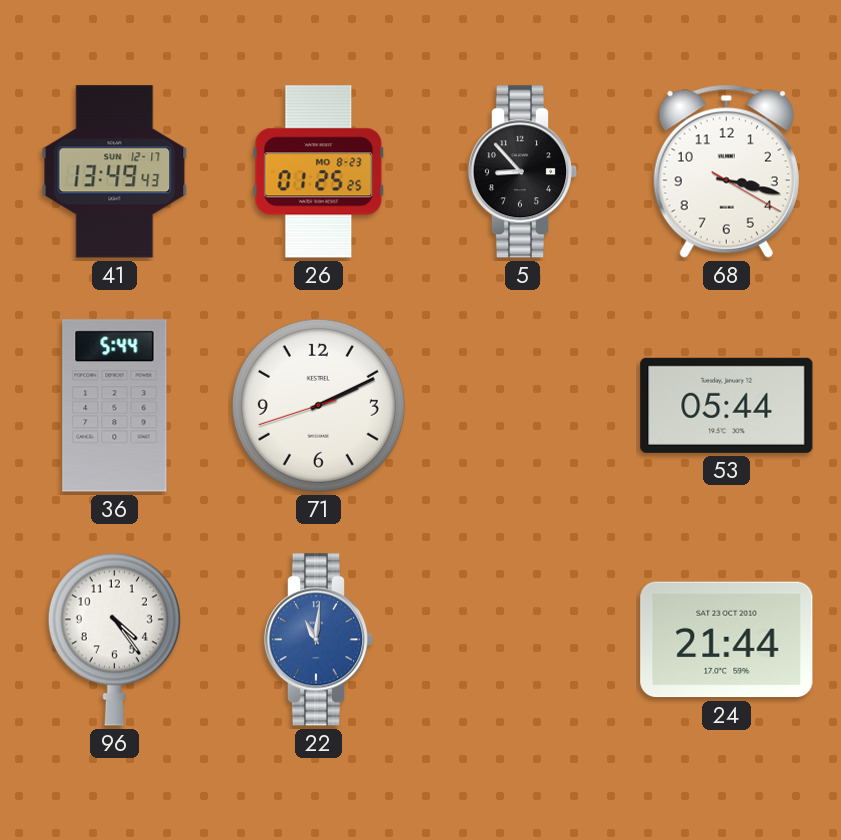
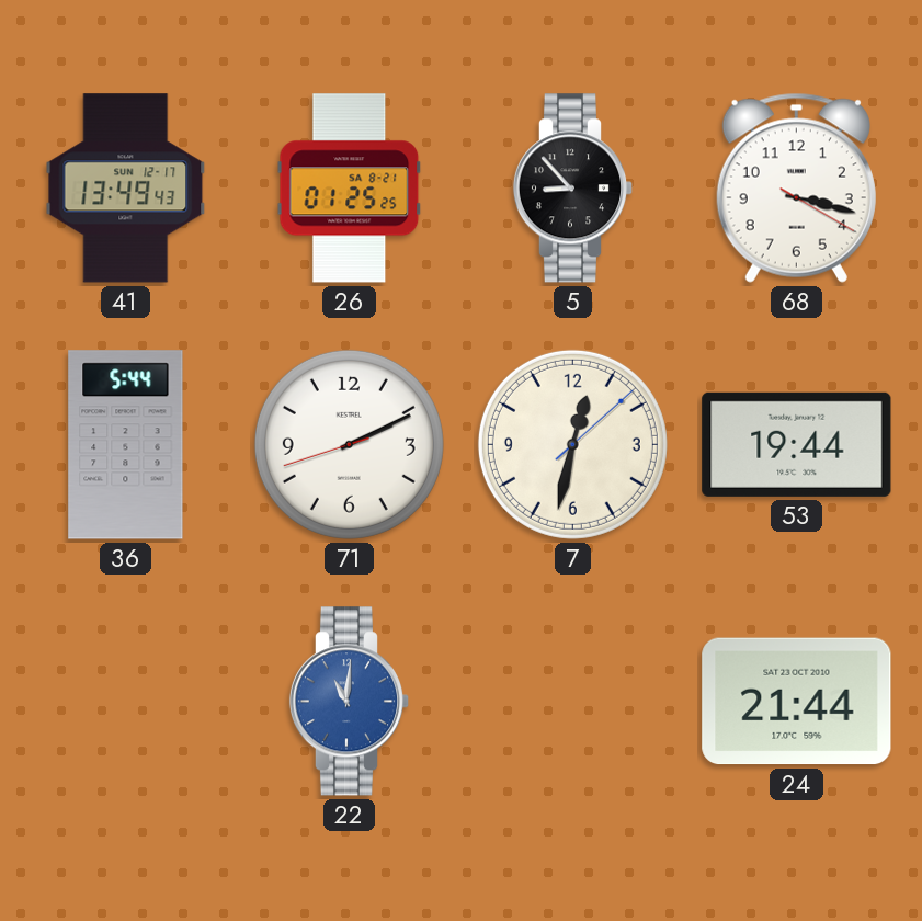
26 date: MO 8-23 -> SA 8-21
7: none -> 12:32
53: 05:44 -> 19:44
96: 4:24 -> none
